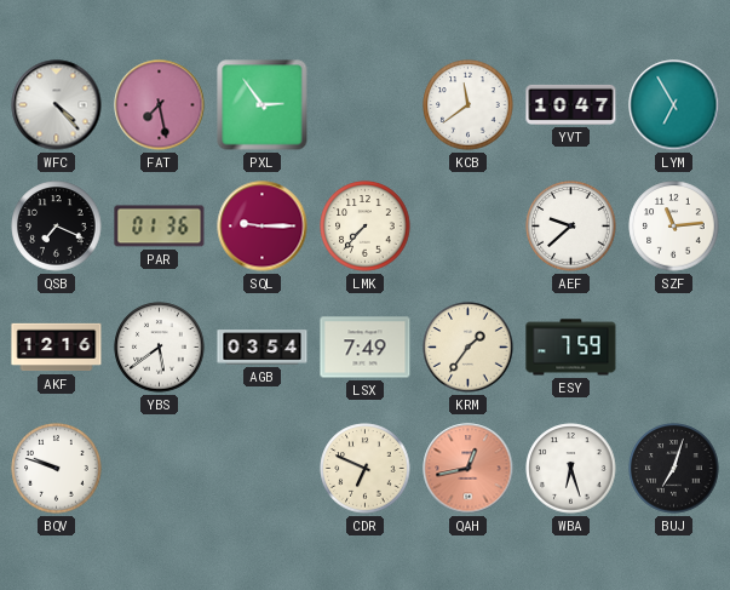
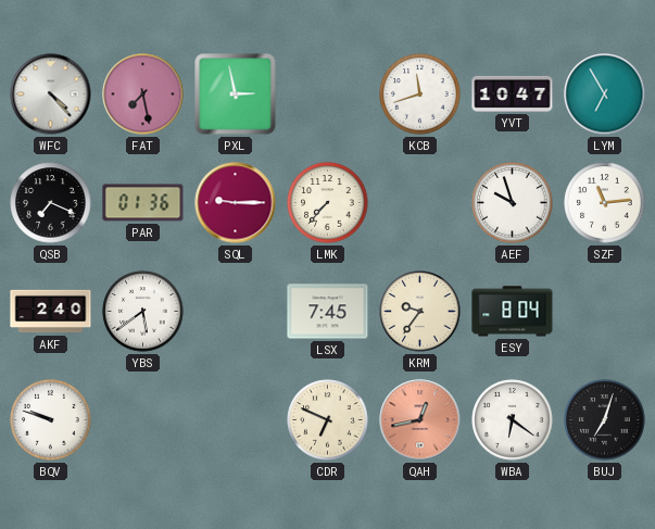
PXL: 2:54 -> 2:58
KCB: 11:39 -> 11:42
AEF: 9:38 -> 9:57
AKF: 12:16 -> 2:40
AGB: 03:54 -> none
LSX: 7:49 -> 7:45
KRM: 1:36 -> 9:36
ESY: 7:59 -> 8:04
WBA: 6:27 -> 6:21
